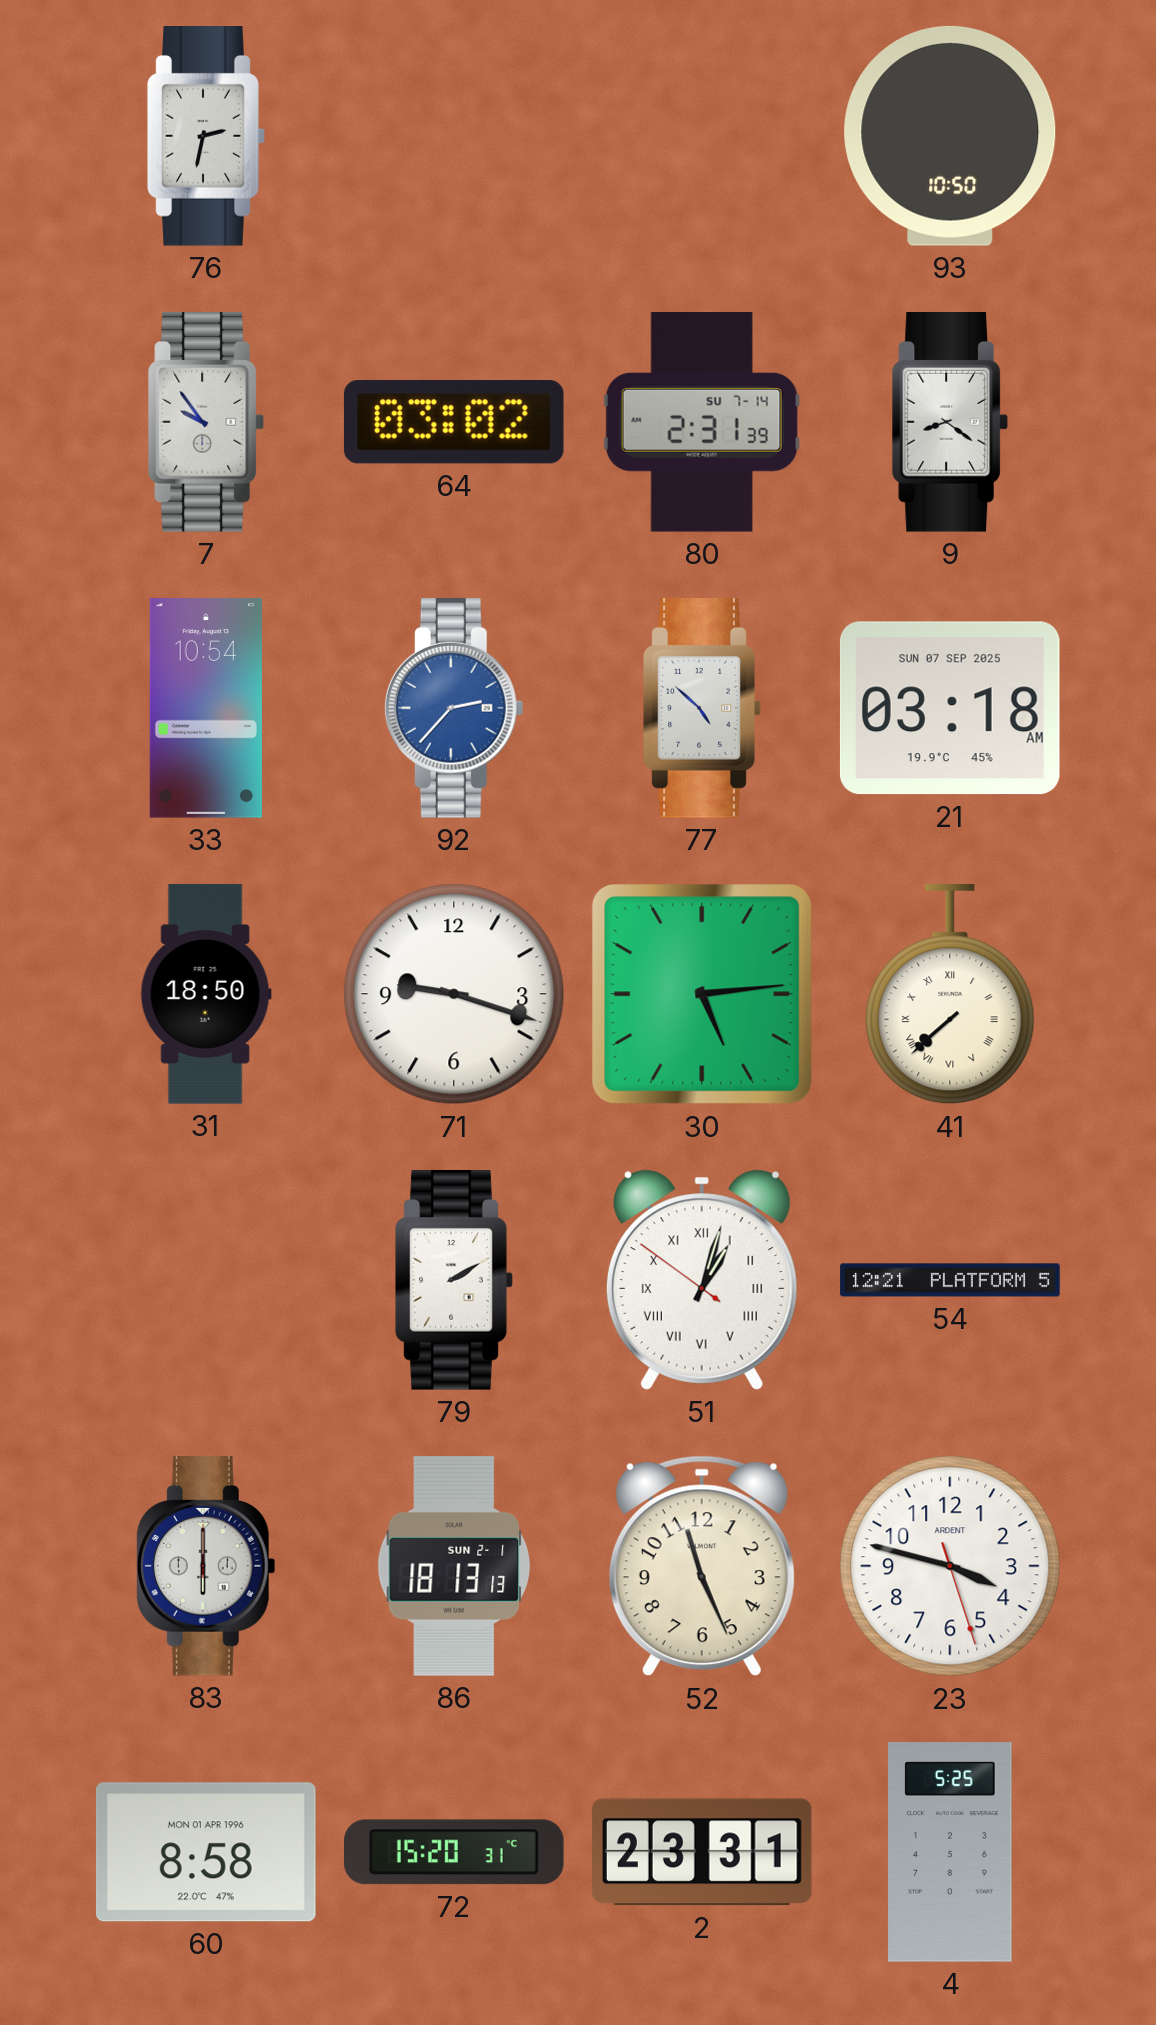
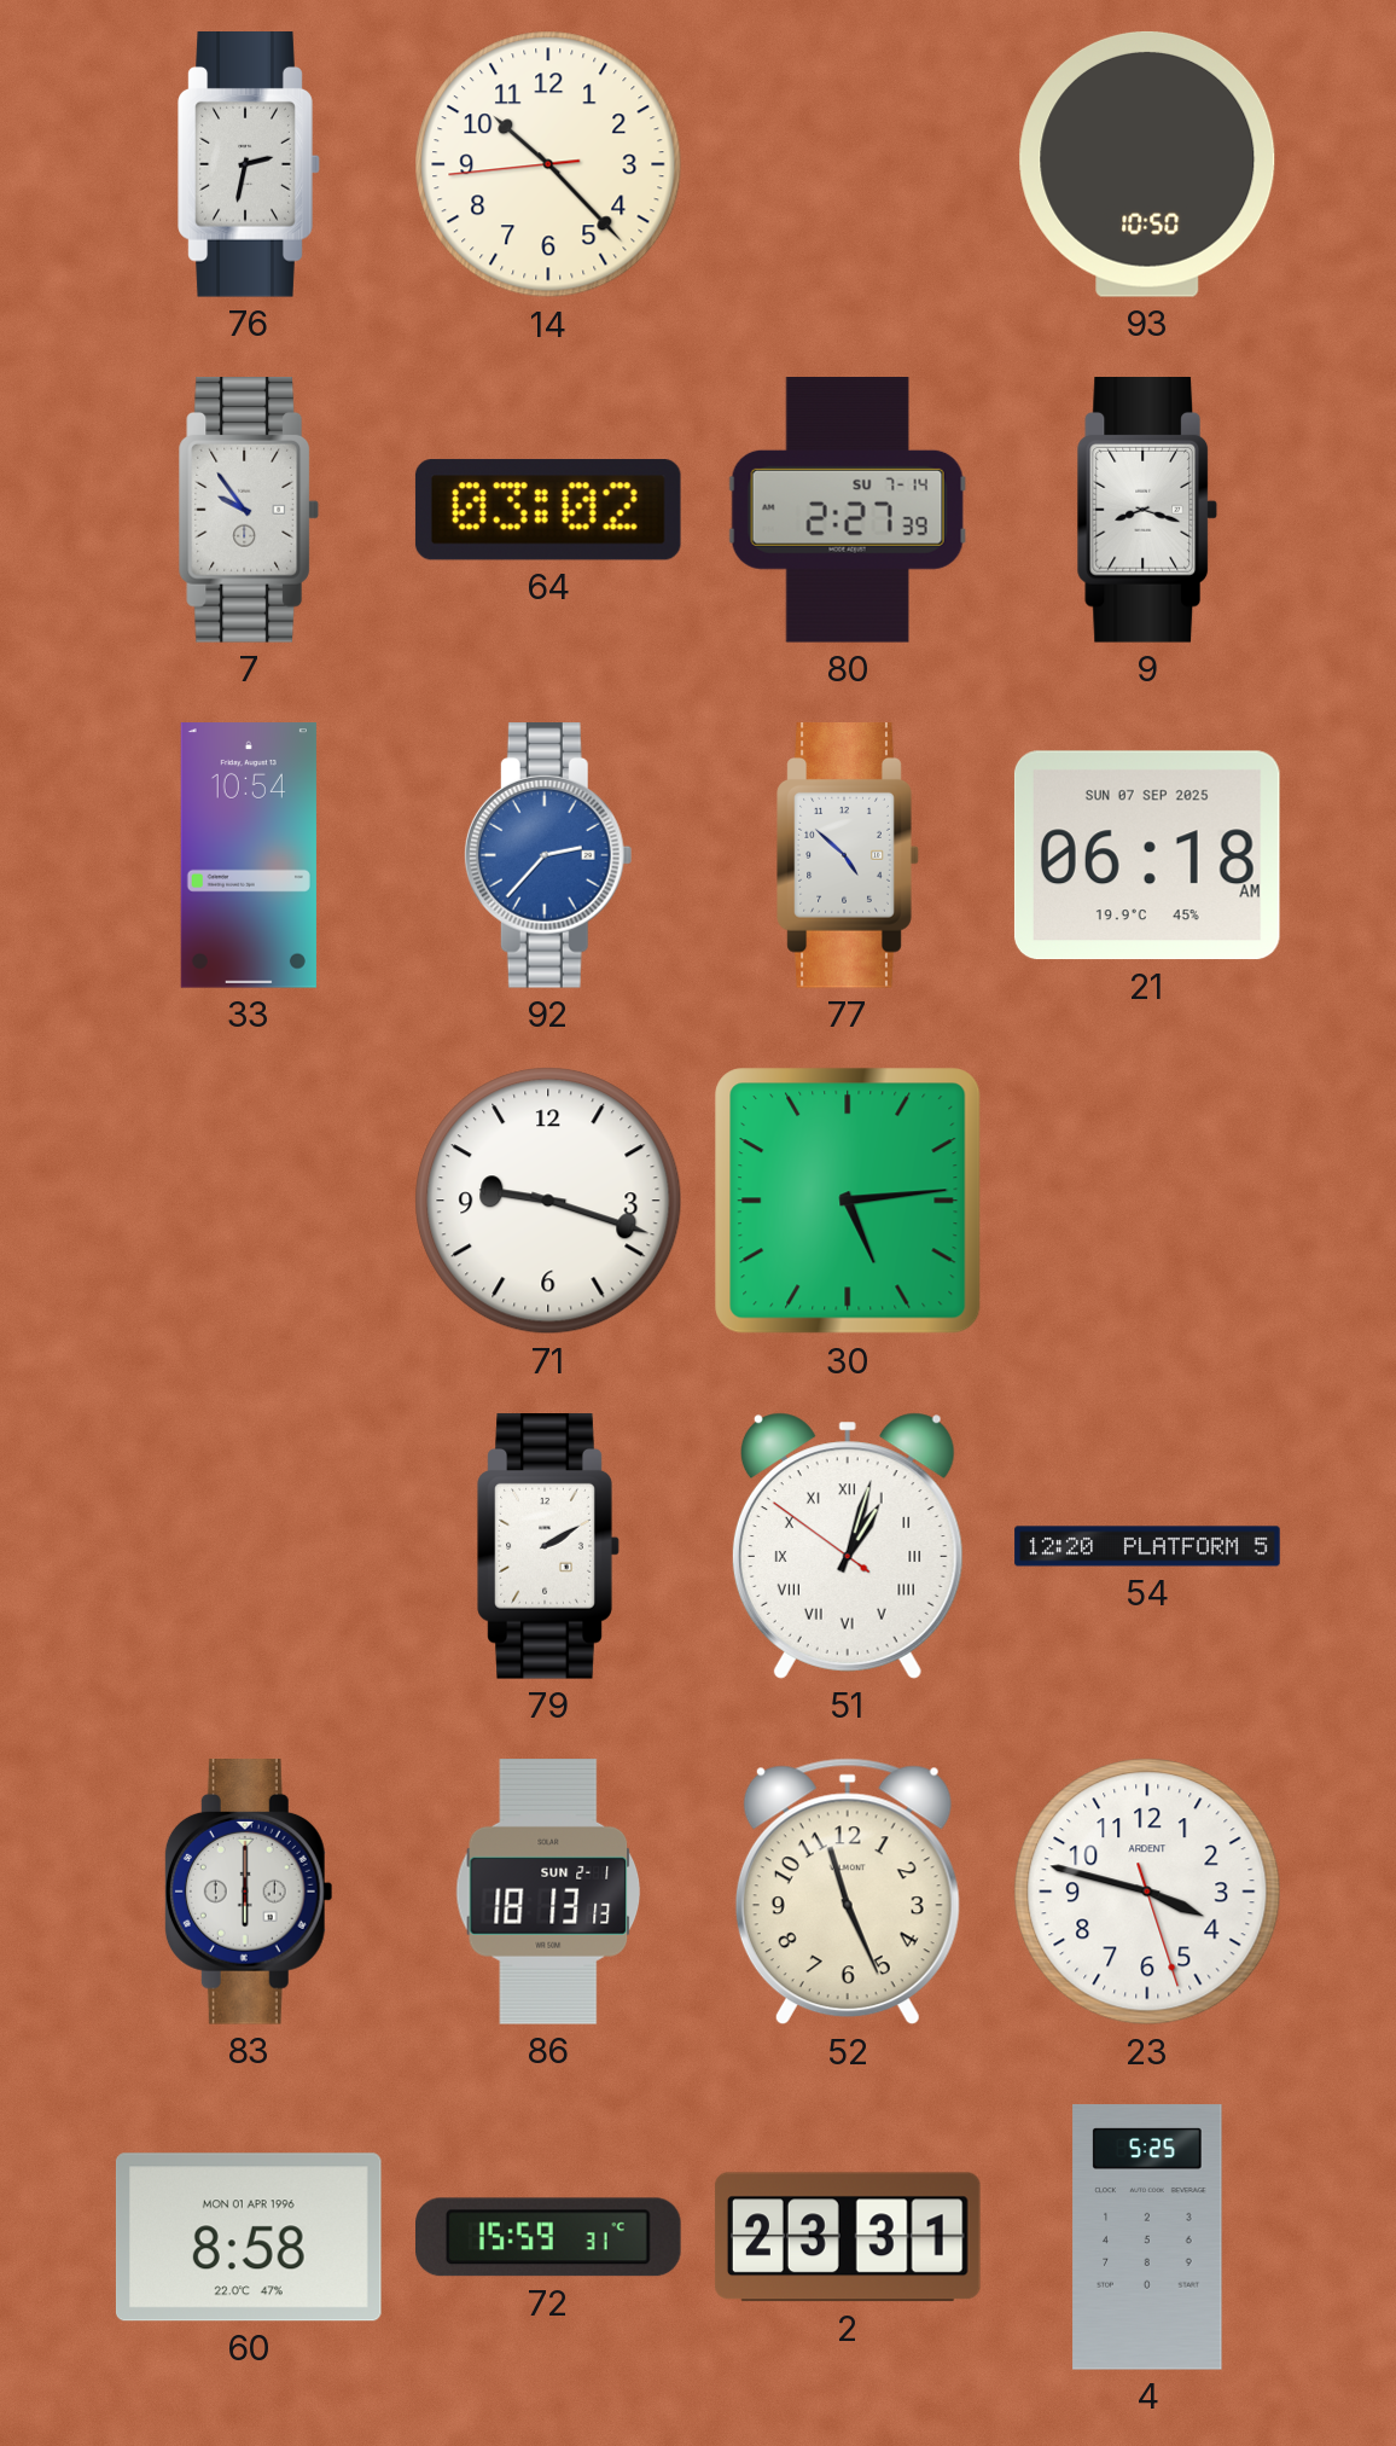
14: none -> 10:22
80: 2:31 -> 2:27
9: 8:21 -> 8:18
21: 03:18 -> 06:18
31: 18:50 -> none
41: 7:38 -> none
54: 12:21 -> 12:20
72: 15:20 -> 15:59
